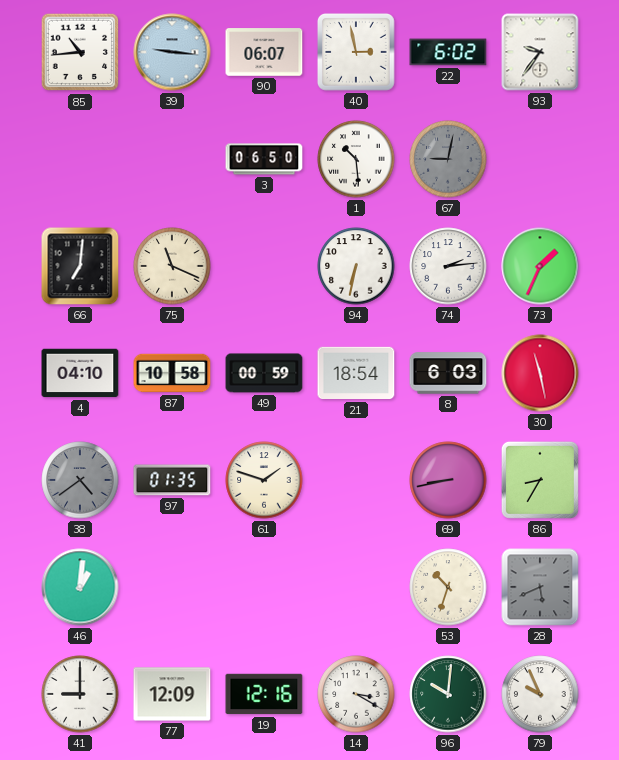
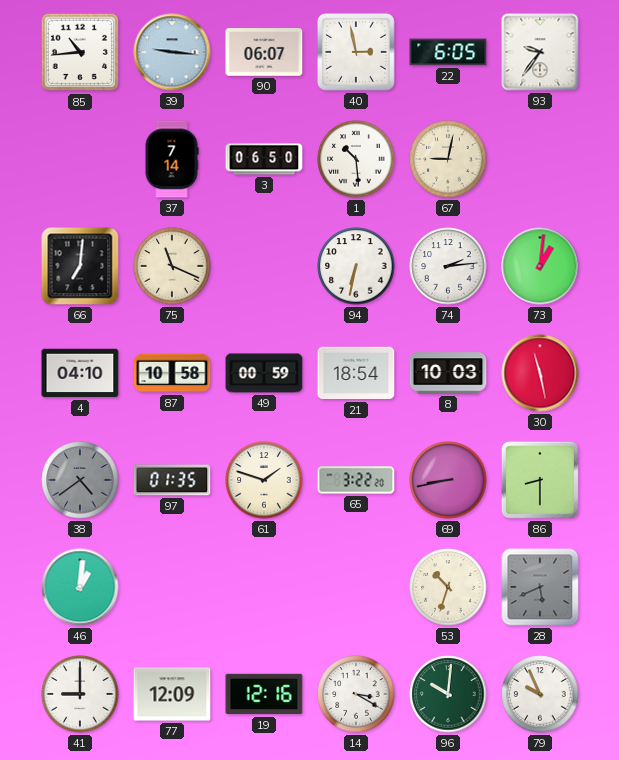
22: 6:02 -> 6:05
37: none -> 7:14
67 dial: grey -> cream
73: 1:34 -> 1:01
8: 6:03 -> 10:03
65: none -> 3:22
86: 8:35 -> 8:30
